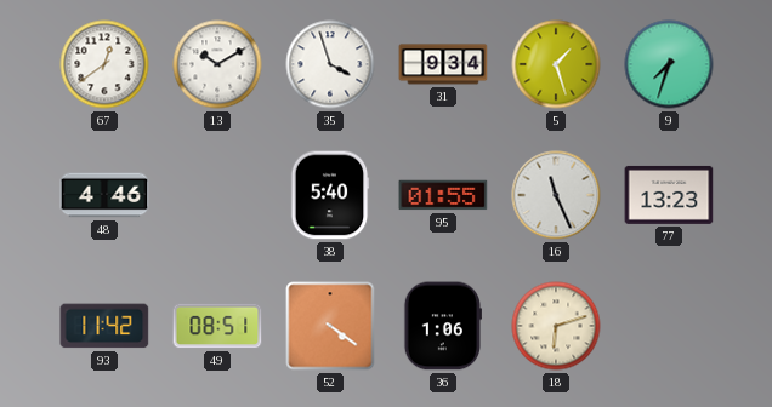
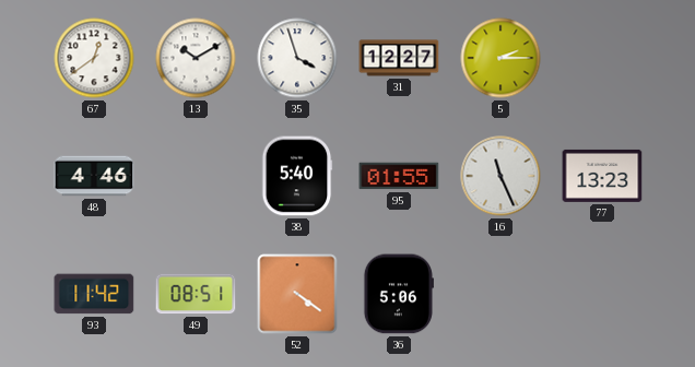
31: 9:34 -> 12:27
5: 1:27 -> 2:15
9: 7:33 -> none
36: 1:06 -> 5:06
18: 6:12 -> none
